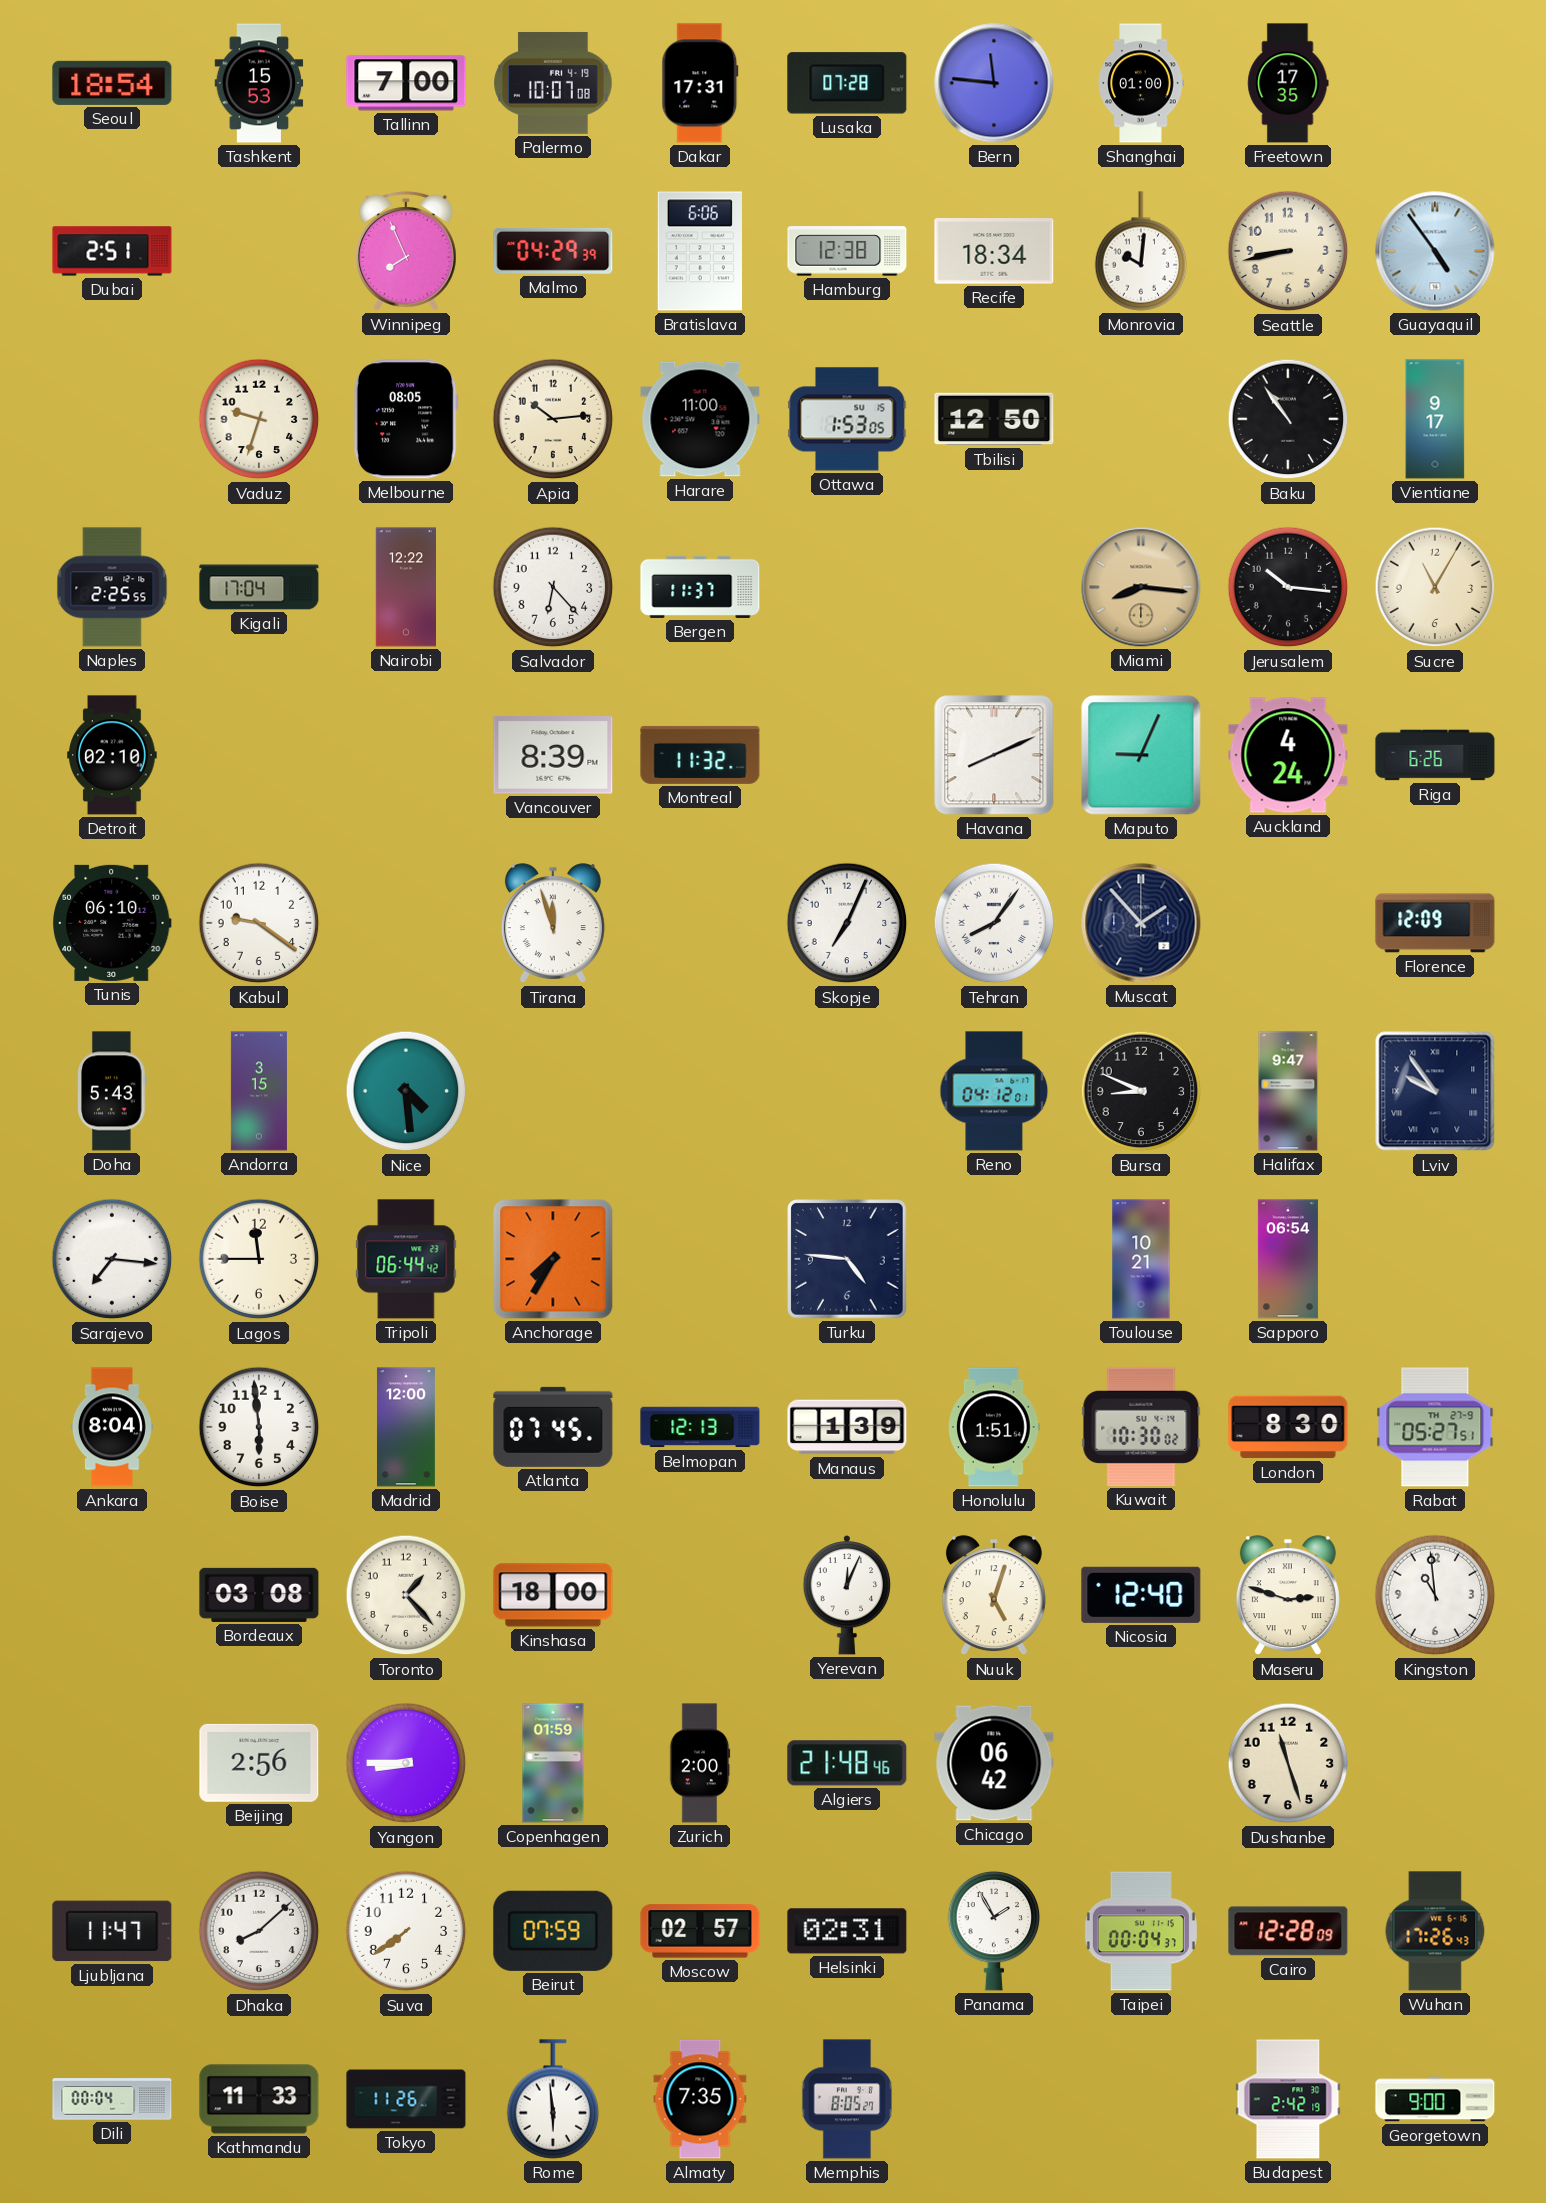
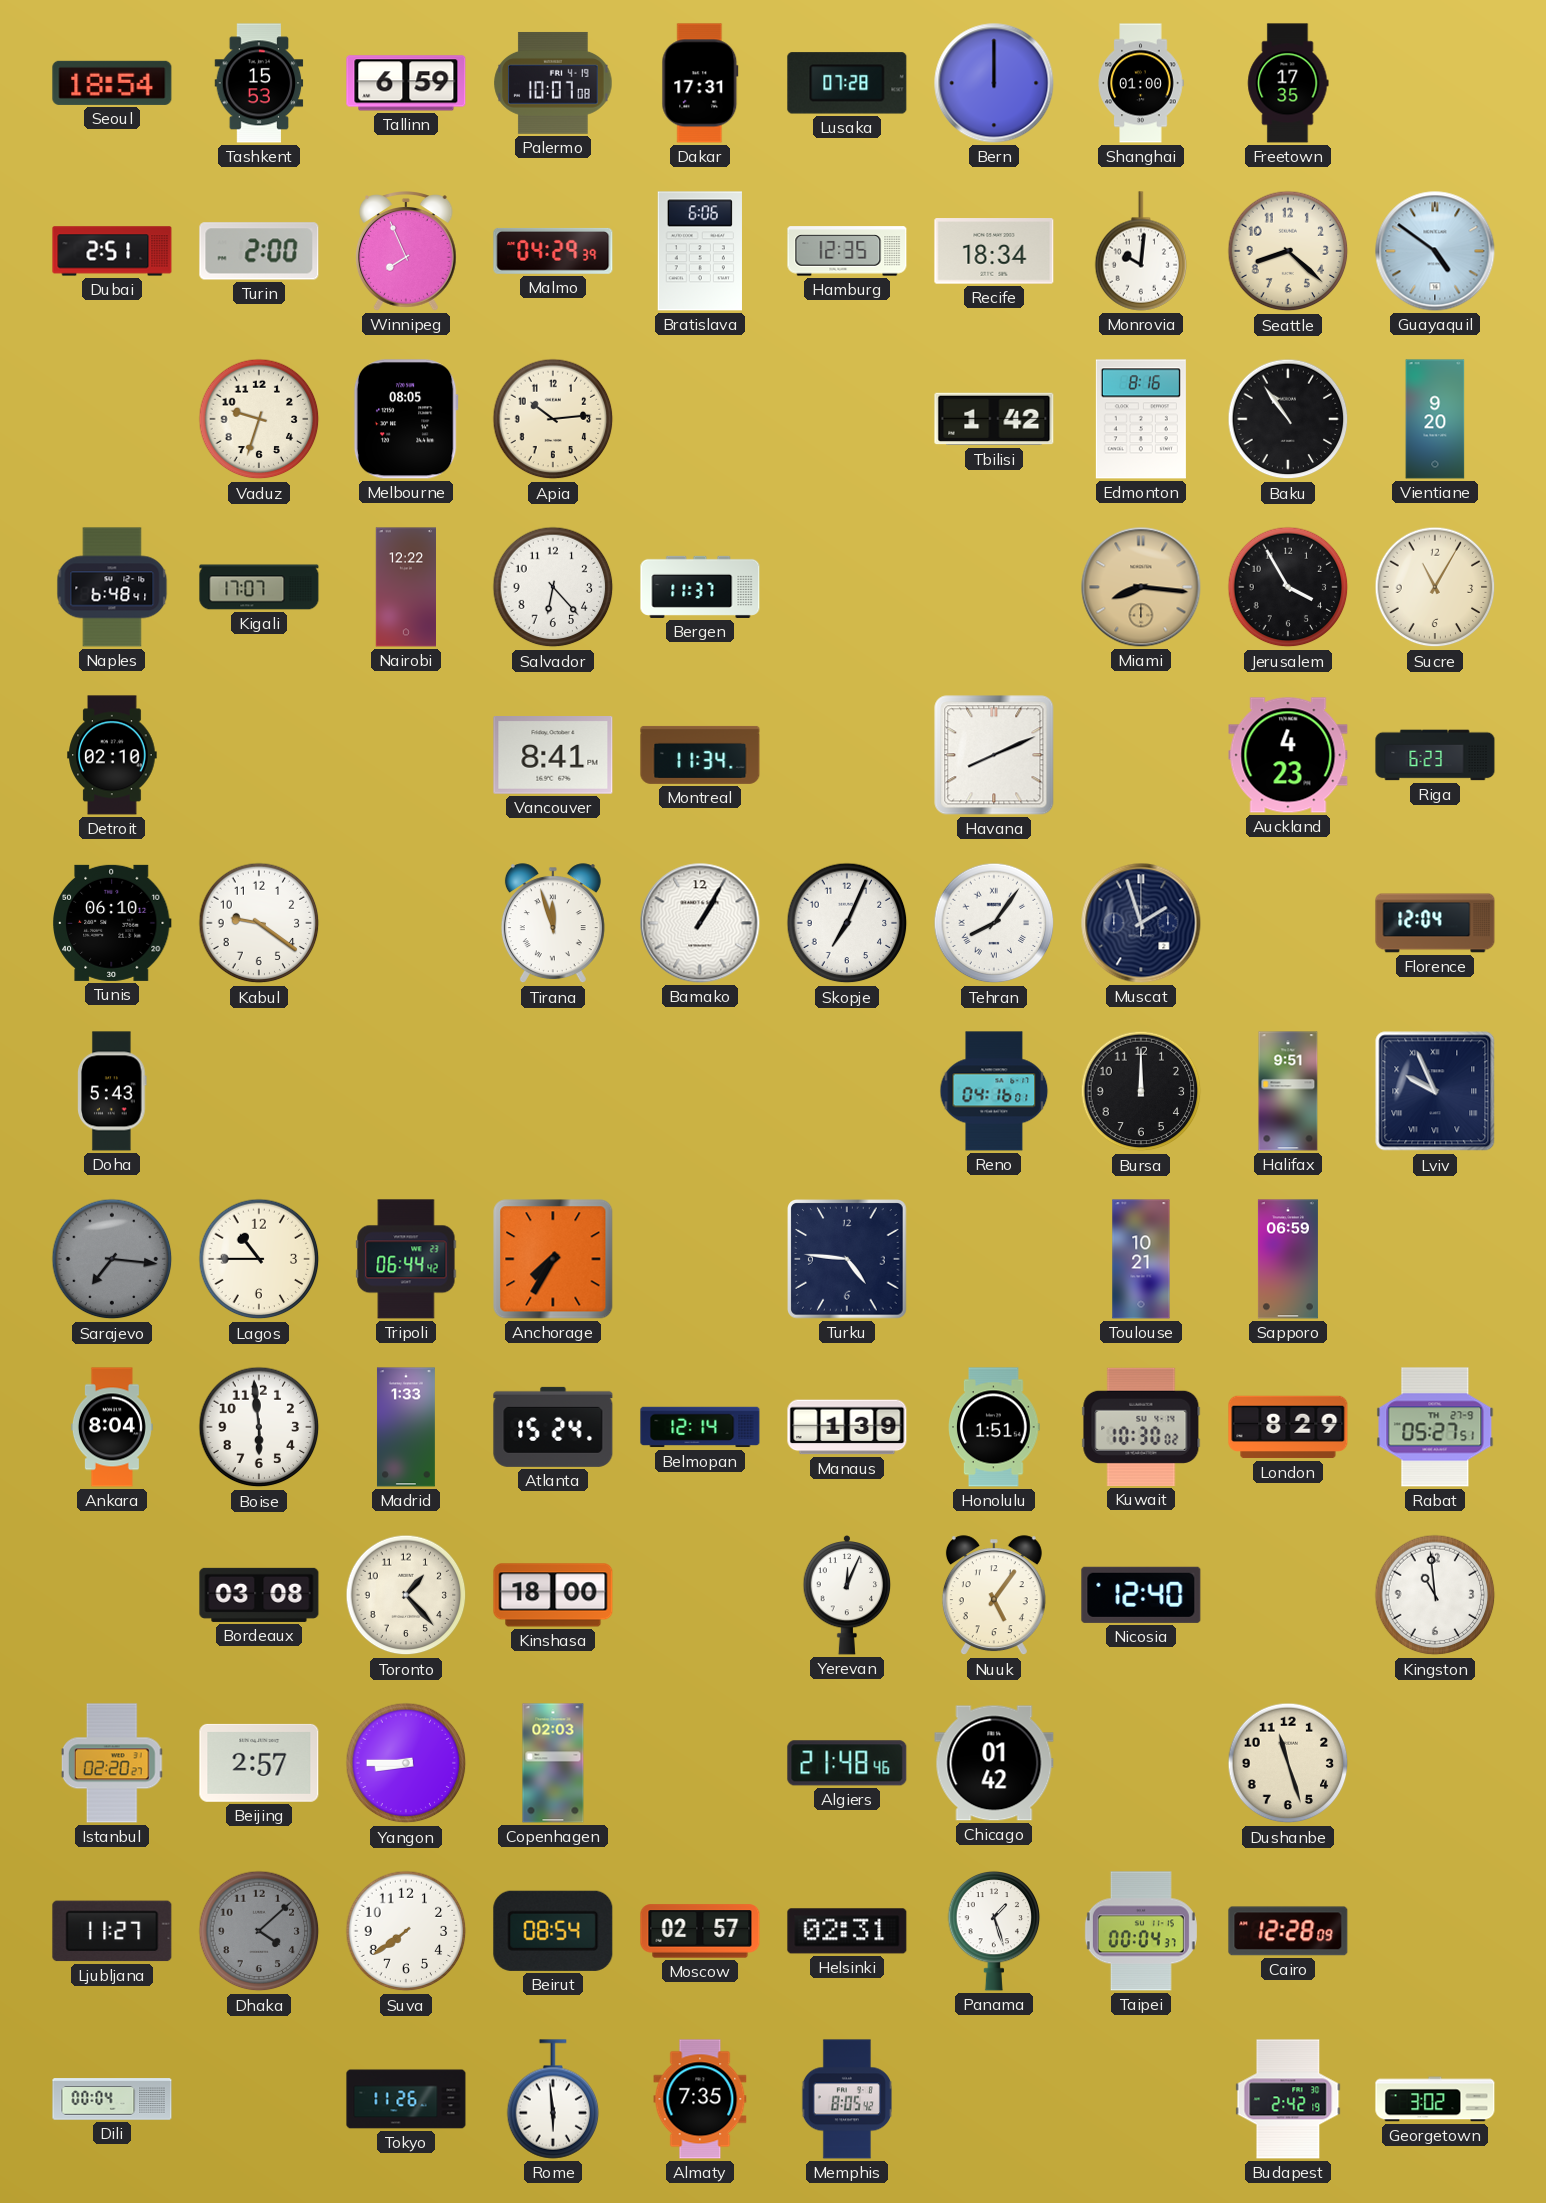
Tallinn: 7:00 -> 6:59
Bern: 11:46 -> 12:00
Turin: none -> 2:00
Hamburg: 12:38 -> 12:35
Seattle: 8:43 -> 8:22
Guayaquil: 4:54 -> 4:51
Harare: 11:00 -> none
Ottawa: 1:53 -> none
Tbilisi: 12:50 -> 1:42
Edmonton: none -> 8:16
Vientiane: 9:17 -> 9:20
Naples: 2:25 -> 6:48
Kigali: 17:04 -> 17:07
Jerusalem: 10:16 -> 3:55
Vancouver: 8:39 -> 8:41
Montreal: 11:32 -> 11:34
Maputo: 9:04 -> none
Auckland: 4:24 -> 4:23
Riga: 6:26 -> 6:23
Bamako: none -> 1:05
Muscat: 1:53 -> 1:57
Florence: 12:09 -> 12:04
Andorra: 3:15 -> none
Nice: 4:29 -> none
Reno: 04:12 -> 04:16
Bursa: 8:49 -> 12:00
Halifax: 9:47 -> 9:51
Lviv: 9:54 -> 9:56
Sarajevo dial: white -> grey
Lagos: 11:45 -> 10:45
Sapporo: 06:54 -> 06:59
Madrid: 12:00 -> 1:33
Atlanta: 07:45 -> 15:24
Belmopan: 12:13 -> 12:14
London: 8:30 -> 8:29
Nuuk: 5:03 -> 5:06
Maseru: 2:48 -> none
Istanbul: none -> 02:20
Beijing: 2:56 -> 2:57
Copenhagen: 01:59 -> 02:03
Zurich: 2:00 -> none
Chicago: 06:42 -> 01:42
Ljubljana: 11:47 -> 11:27
Dhaka: 8:08 -> 4:08
Dhaka dial: white -> grey
Beirut: 07:59 -> 08:54
Panama: 1:55 -> 1:27
Wuhan: 17:26 -> none
Kathmandu: 11:33 -> none
Memphis: 8:05:27 -> 8:05:42
Georgetown: 9:00 -> 3:02
